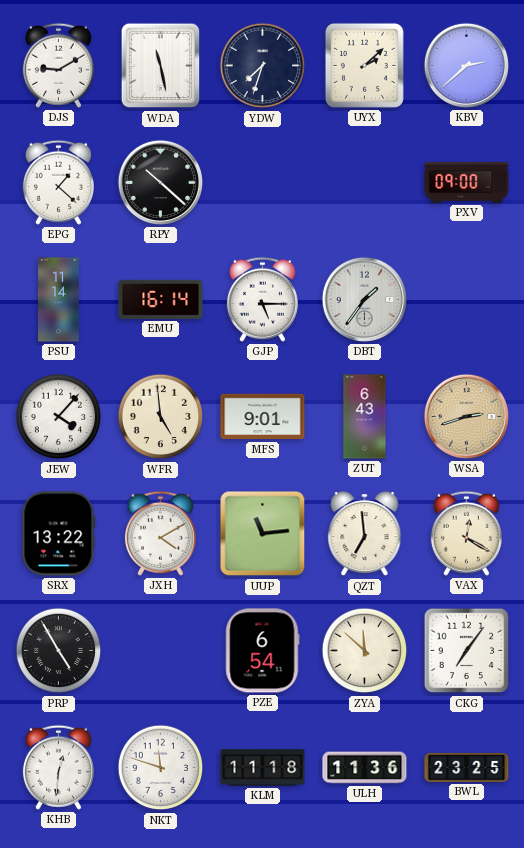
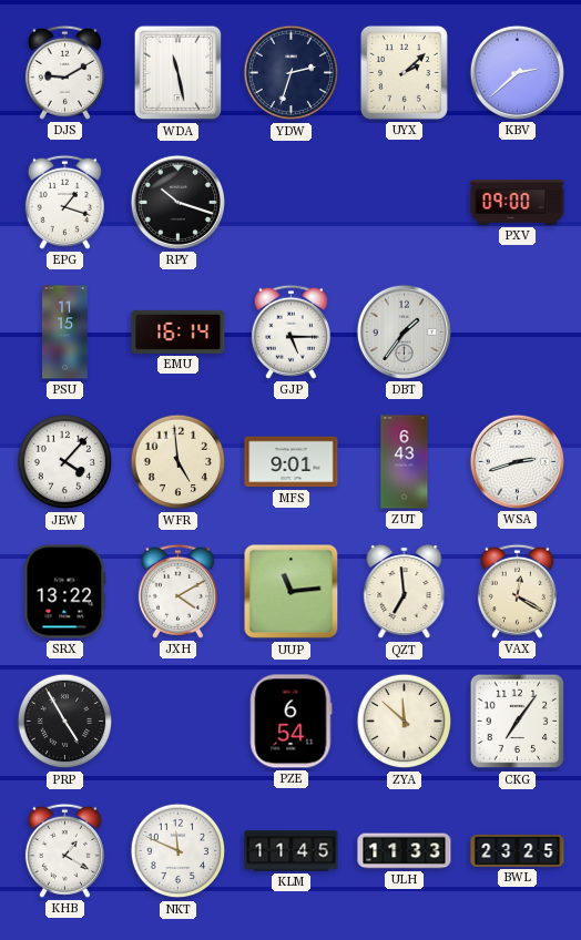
YDW: 7:33 -> 2:33
EPG: 1:22 -> 1:18
RPY: 10:22 -> 10:18
PSU: 11:14 -> 11:15
WSA dial: champagne -> white
KHB: 12:31 -> 1:20
NKT: 11:48 -> 11:49
KLM: 11:18 -> 11:45
ULH: 11:36 -> 11:33
